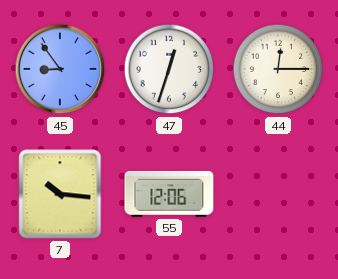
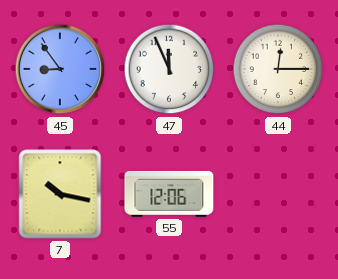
47: 12:33 -> 11:56
7: 10:16 -> 10:17
